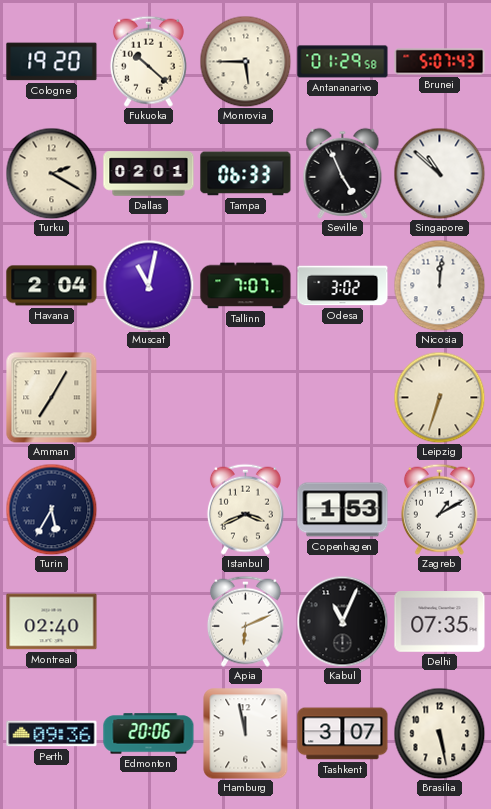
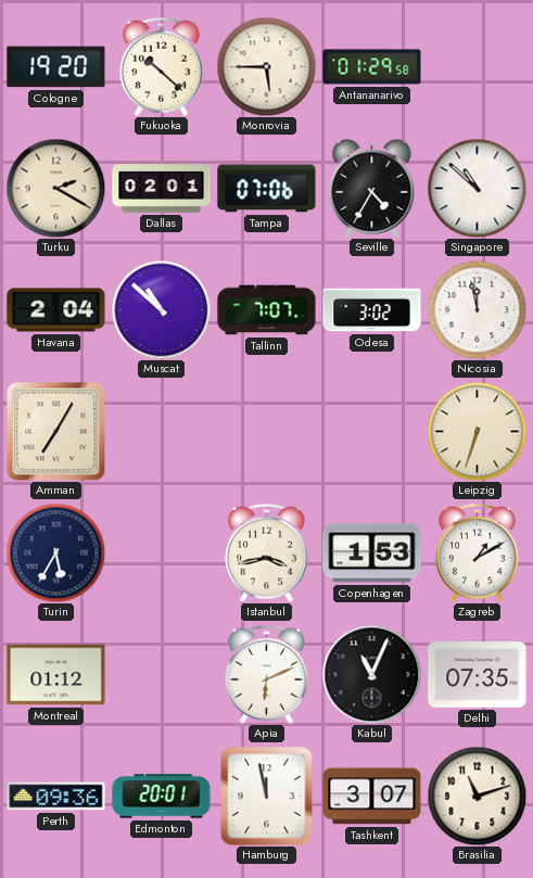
Brunei: 5:07 -> none
Tampa: 06:33 -> 07:06
Seville: 4:56 -> 4:35
Muscat: 11:02 -> 10:52
Nicosia: 12:01 -> 11:58
Istanbul: 3:41 -> 3:43
Montreal: 02:40 -> 01:12
Edmonton: 20:06 -> 20:01
Brasilia: 5:28 -> 11:12
